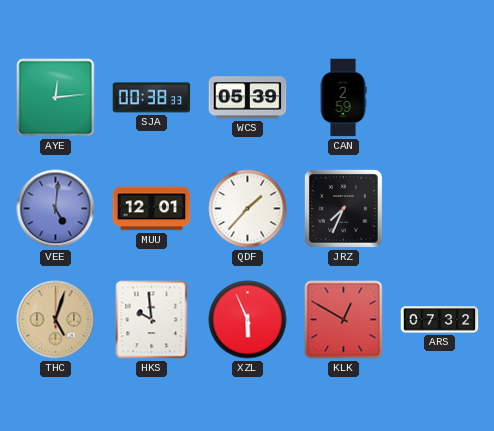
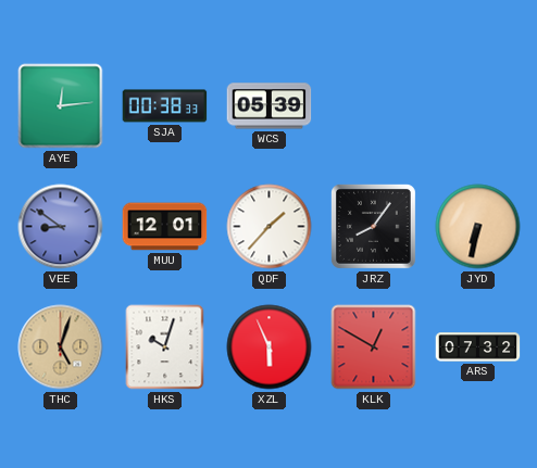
CAN: 2:59 -> none
VEE: 5:01 -> 8:51
JRZ: 7:34 -> 8:06
JYD: none -> 6:32
HKS: 9:59 -> 10:03
